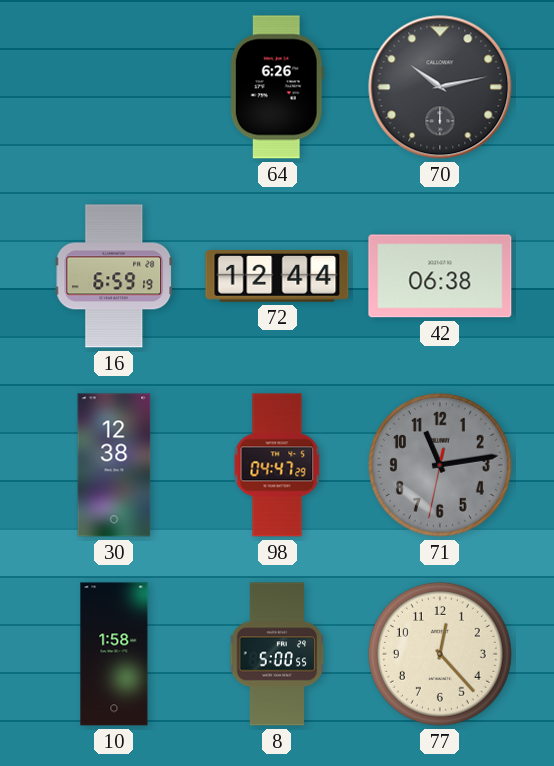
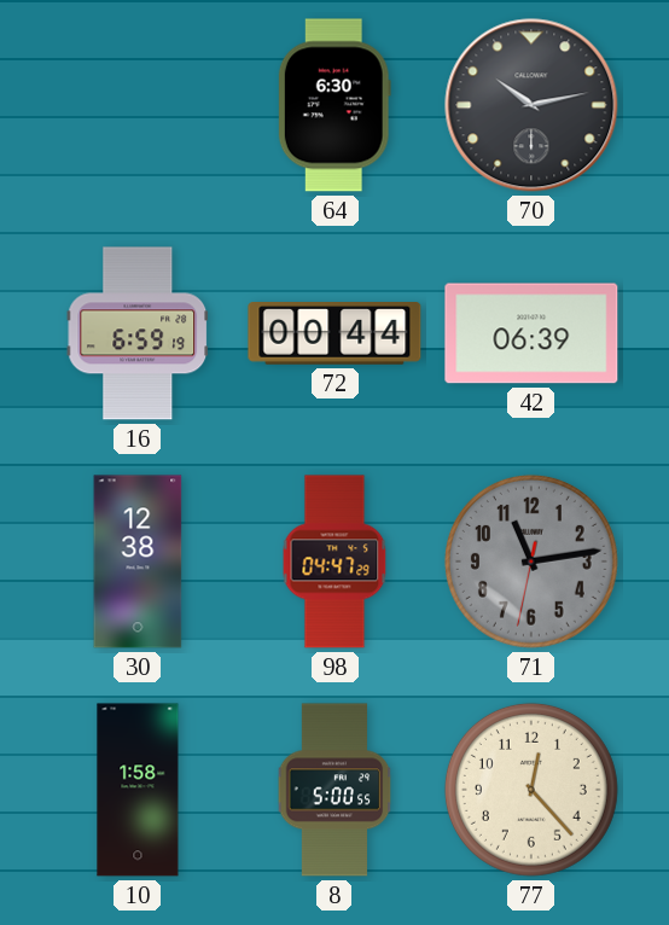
64: 6:26 -> 6:30
72: 12:44 -> 00:44
42: 06:38 -> 06:39
